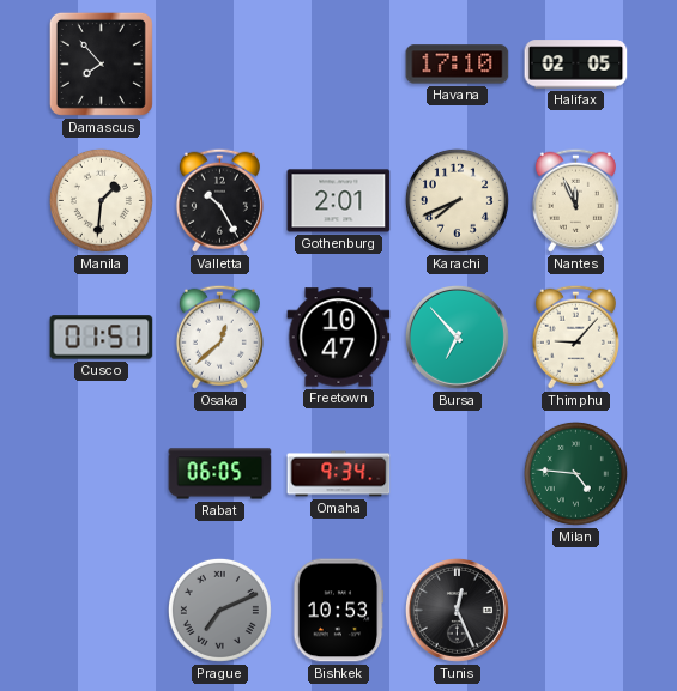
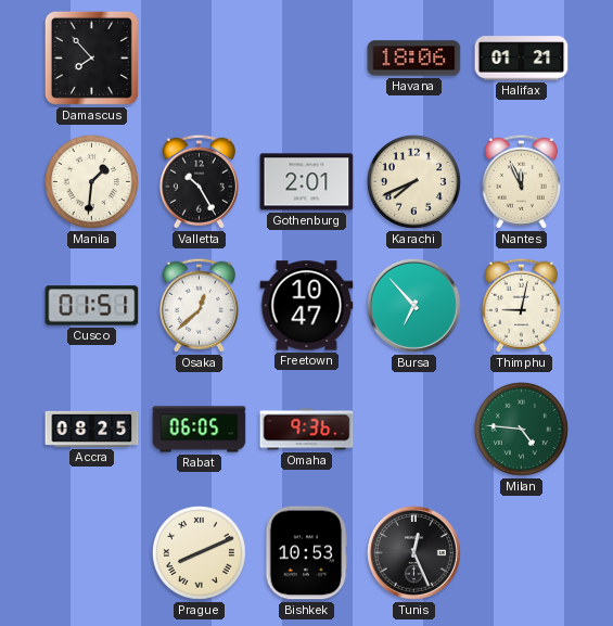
Havana: 17:10 -> 18:06
Halifax: 02:05 -> 01:21
Thimphu: 9:07 -> 9:02
Accra: none -> 08:25
Omaha: 9:34 -> 9:36
Prague: 7:11 -> 8:11
Prague dial: grey -> cream
